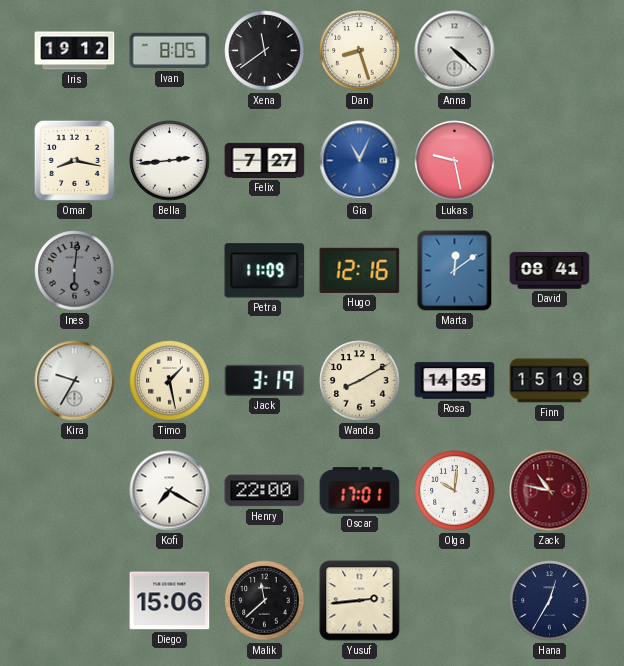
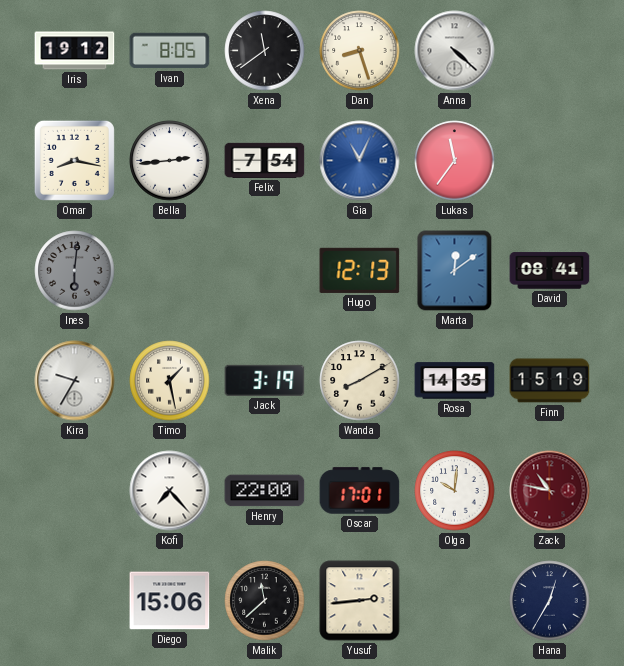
Felix: 7:27 -> 7:54
Lukas: 9:28 -> 11:36
Petra: 11:09 -> none
Hugo: 12:16 -> 12:13
Kofi: 7:20 -> 7:23
